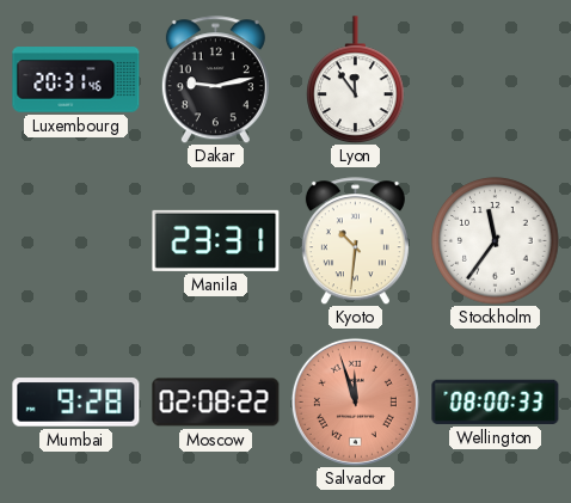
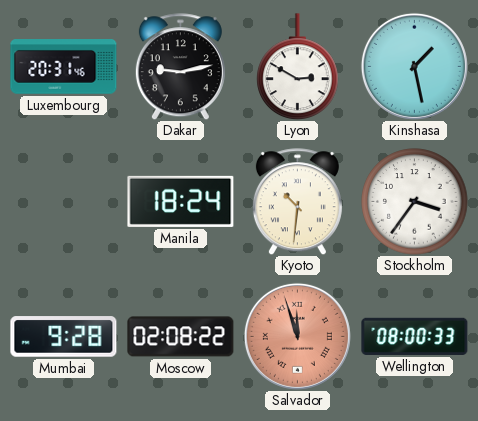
Lyon: 11:54 -> 2:50
Kinshasa: none -> 1:28
Manila: 23:31 -> 18:24
Stockholm: 11:36 -> 3:36
